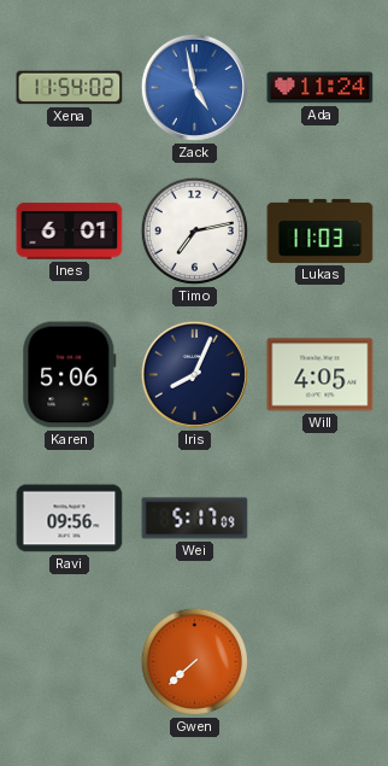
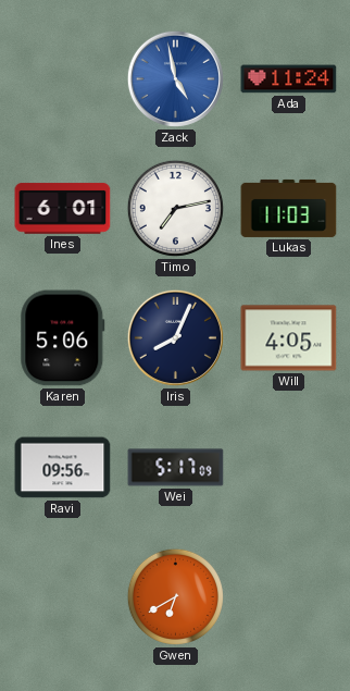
Xena: 11:54 -> none
Gwen: 7:38 -> 6:40
